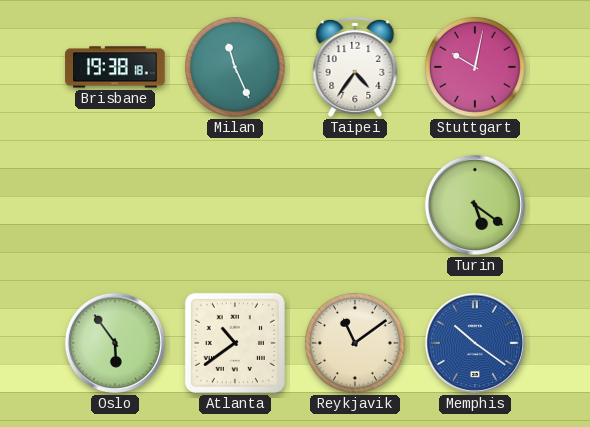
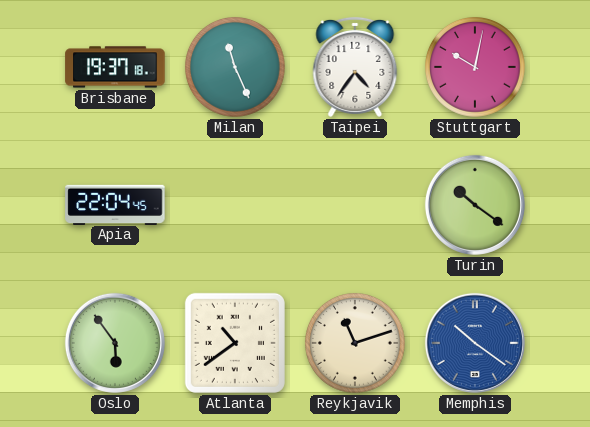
Brisbane: 19:38 -> 19:37
Apia: none -> 22:04
Turin: 5:21 -> 10:21
Reykjavik: 11:09 -> 11:12
